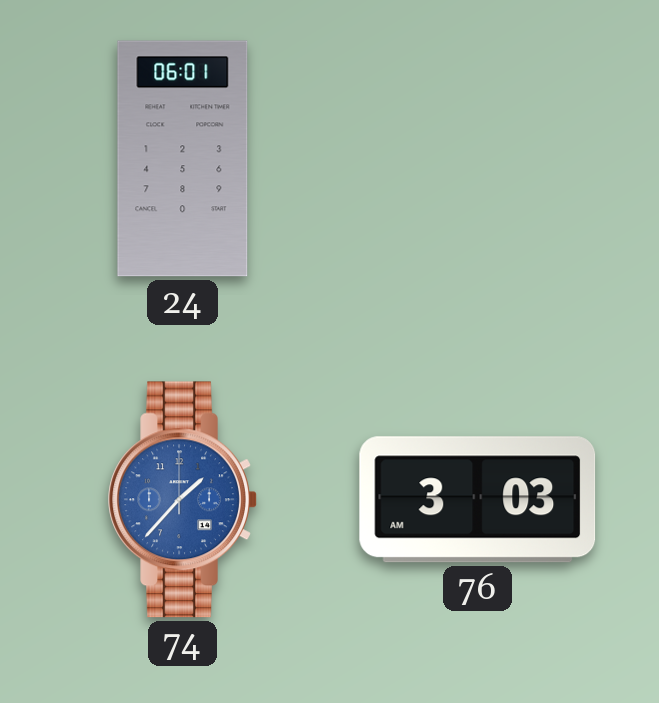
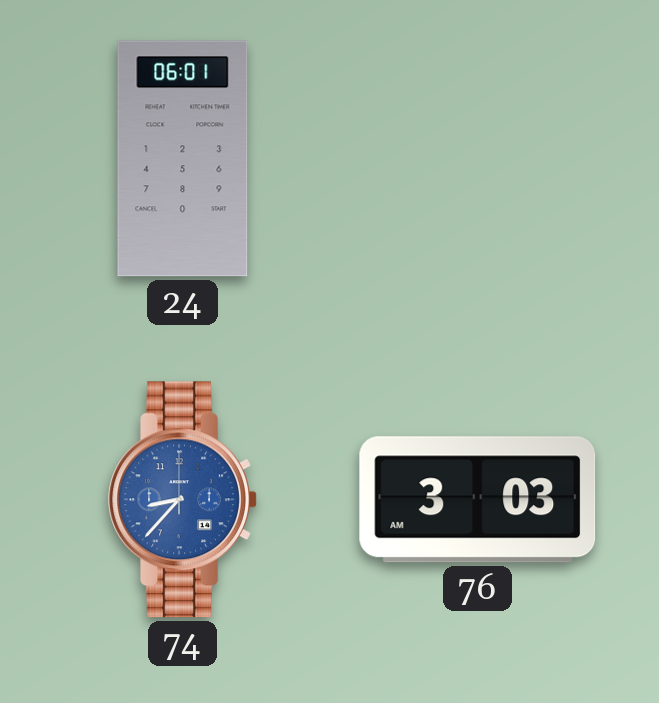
74: 1:37 -> 8:37
